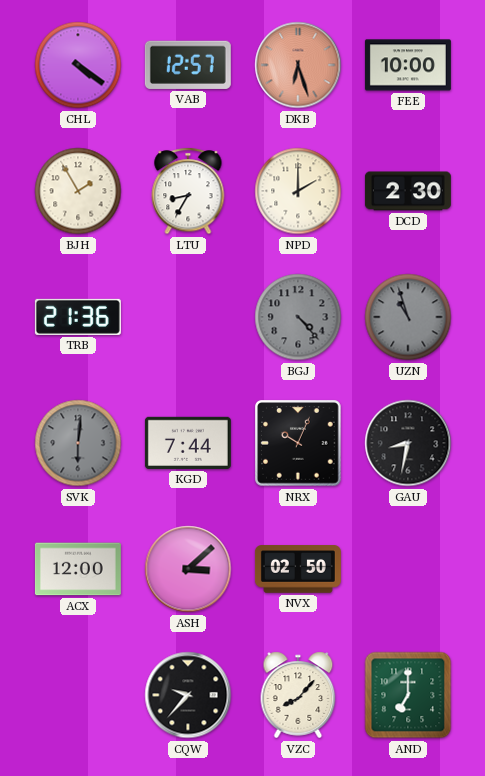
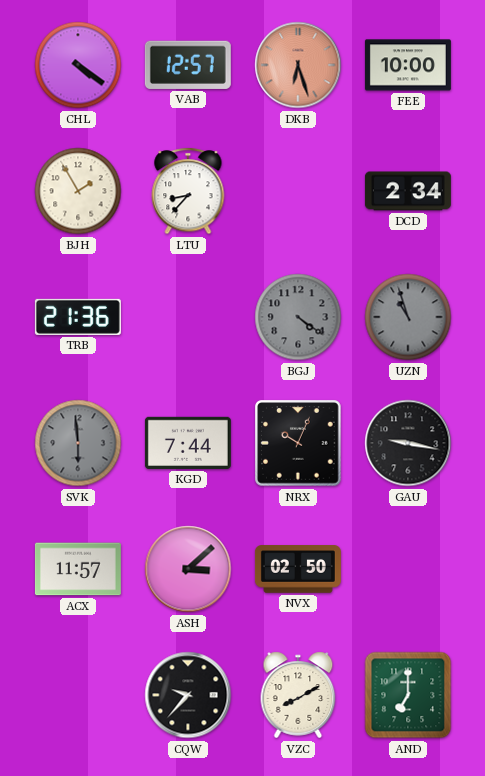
LTU: 8:35 -> 8:37
NPD: 2:00 -> none
DCD: 2:30 -> 2:34
BGJ: 4:23 -> 4:21
SVK: 6:01 -> 5:59
GAU: 8:32 -> 9:17
ACX: 12:00 -> 11:57
VZC: 8:07 -> 8:10
